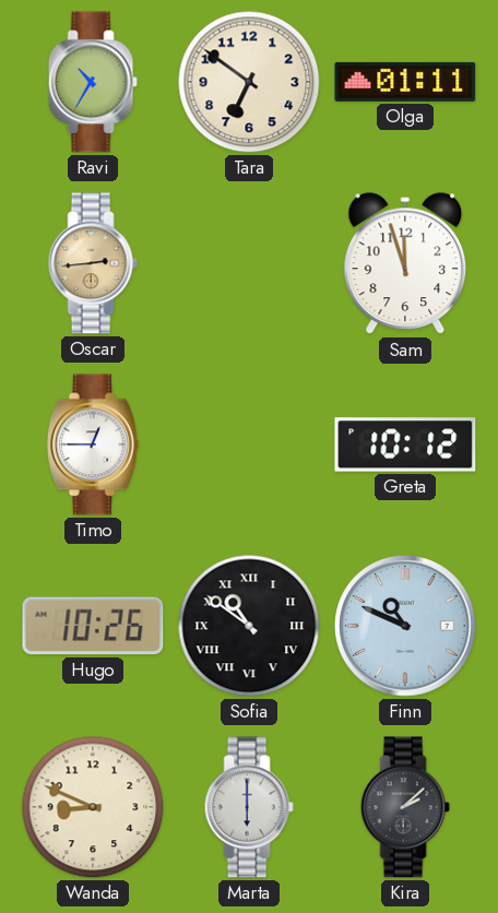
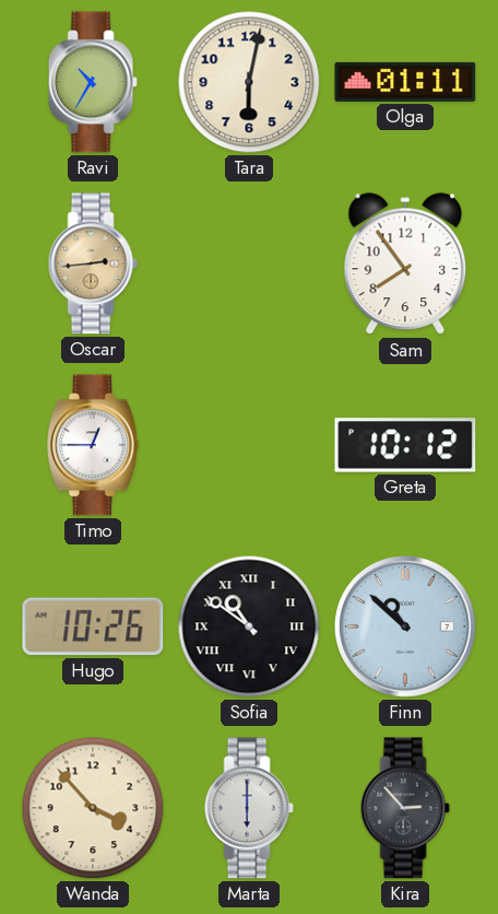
Tara: 6:51 -> 6:02
Sam: 11:57 -> 7:54
Finn: 10:49 -> 10:52
Wanda: 8:49 -> 3:53
Kira: 2:08 -> 2:53
